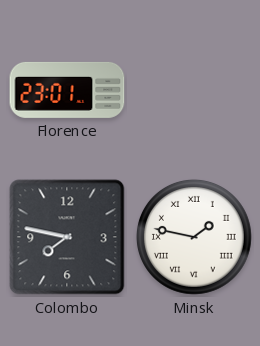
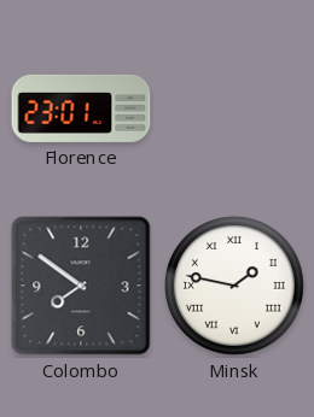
Colombo: 7:47 -> 7:51
